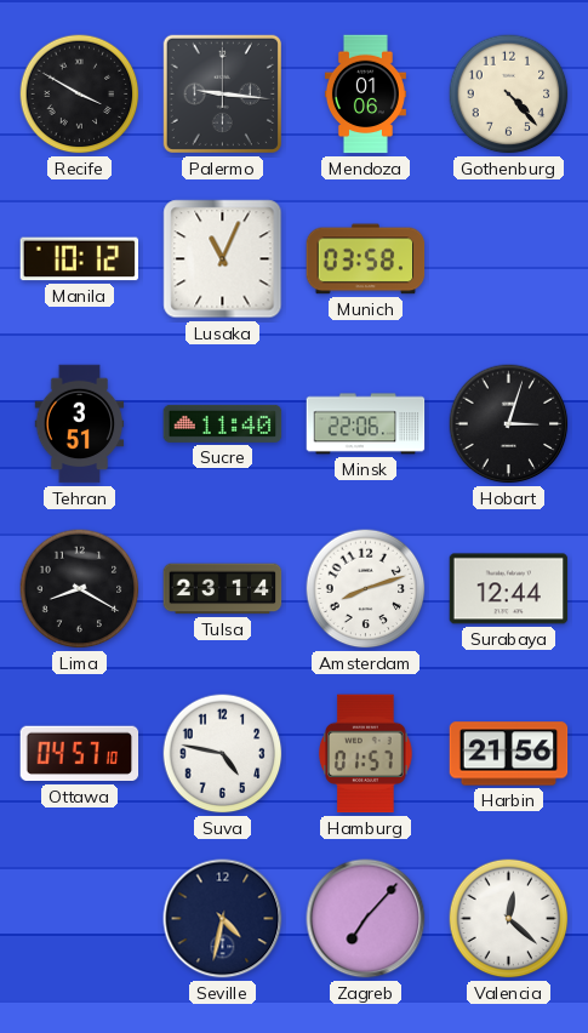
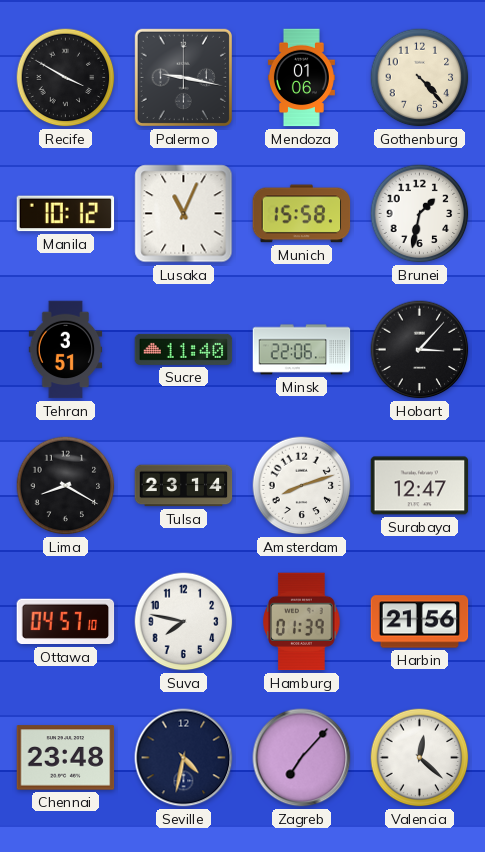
Palermo: 9:16 -> 9:17
Munich: 03:58 -> 15:58
Brunei: none -> 1:32
Hobart: 3:03 -> 3:07
Surabaya: 12:44 -> 12:47
Suva: 4:47 -> 7:47
Hamburg: 01:57 -> 01:39
Chennai: none -> 23:48
